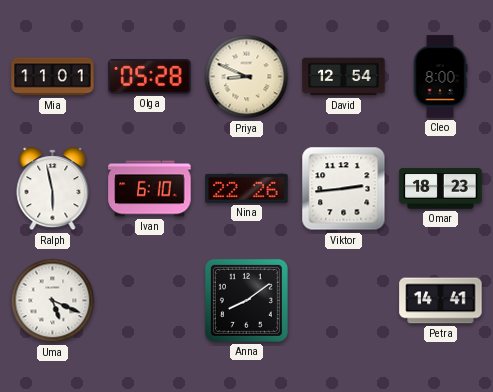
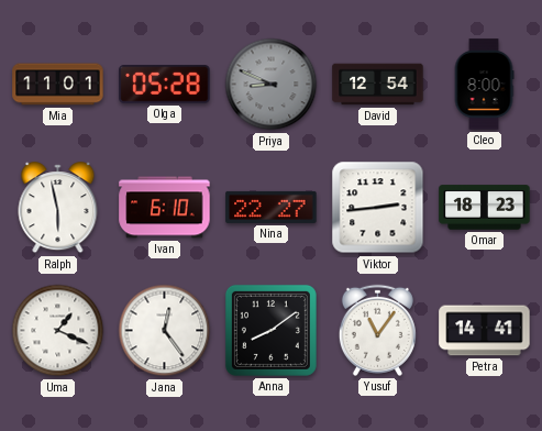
Priya dial: cream -> grey
Nina: 22:26 -> 22:27
Uma: 5:19 -> 1:19
Jana: none -> 12:24
Yusuf: none -> 11:06
